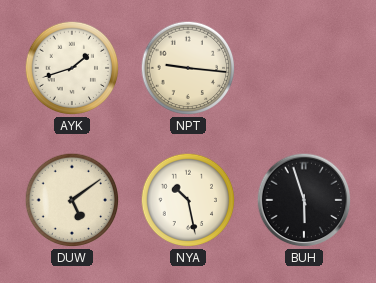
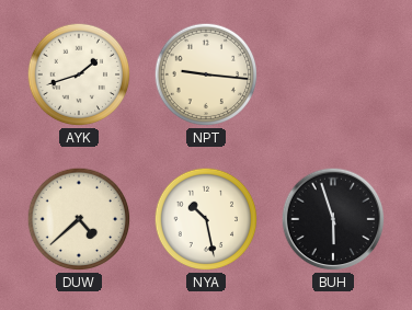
DUW: 5:09 -> 4:38
